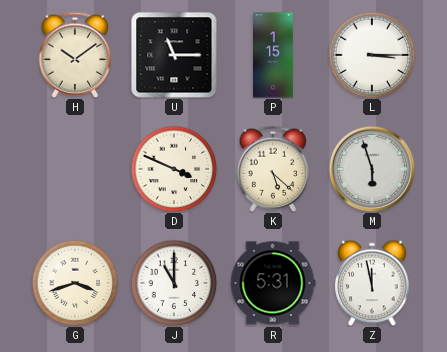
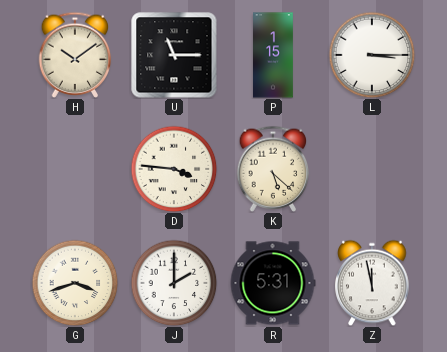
D: 3:49 -> 3:46
M: 5:57 -> none
J: 11:00 -> 2:00
